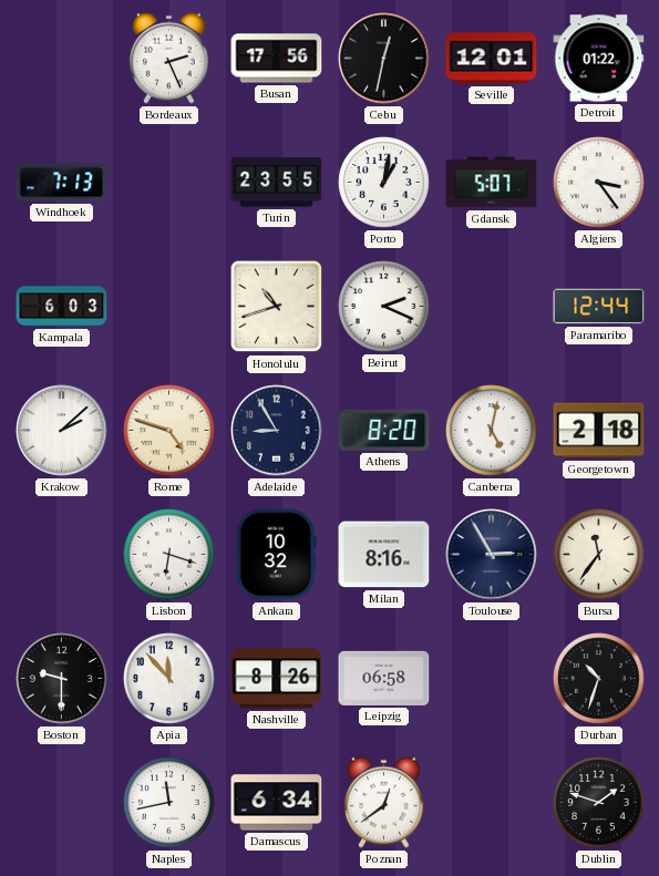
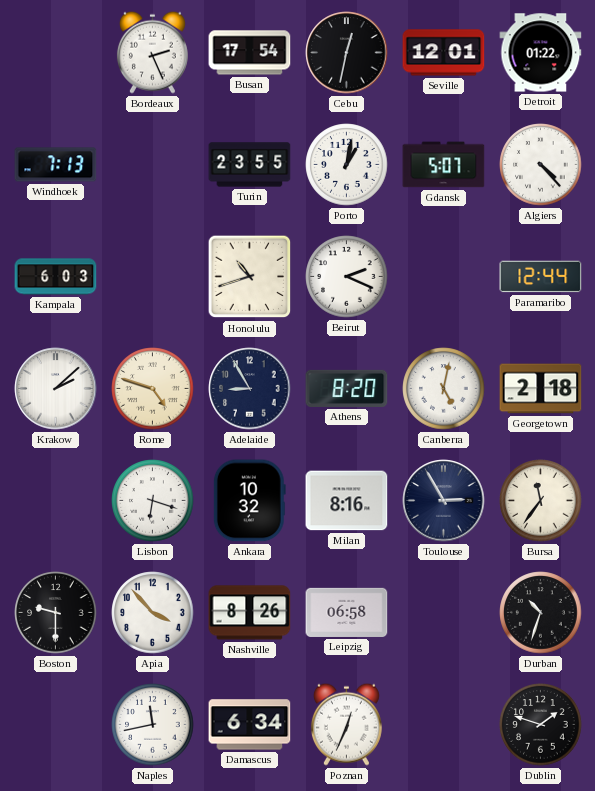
Busan: 17:56 -> 17:54
Algiers: 3:24 -> 4:23
Apia: 11:53 -> 3:53
Poznan: 12:39 -> 12:34
